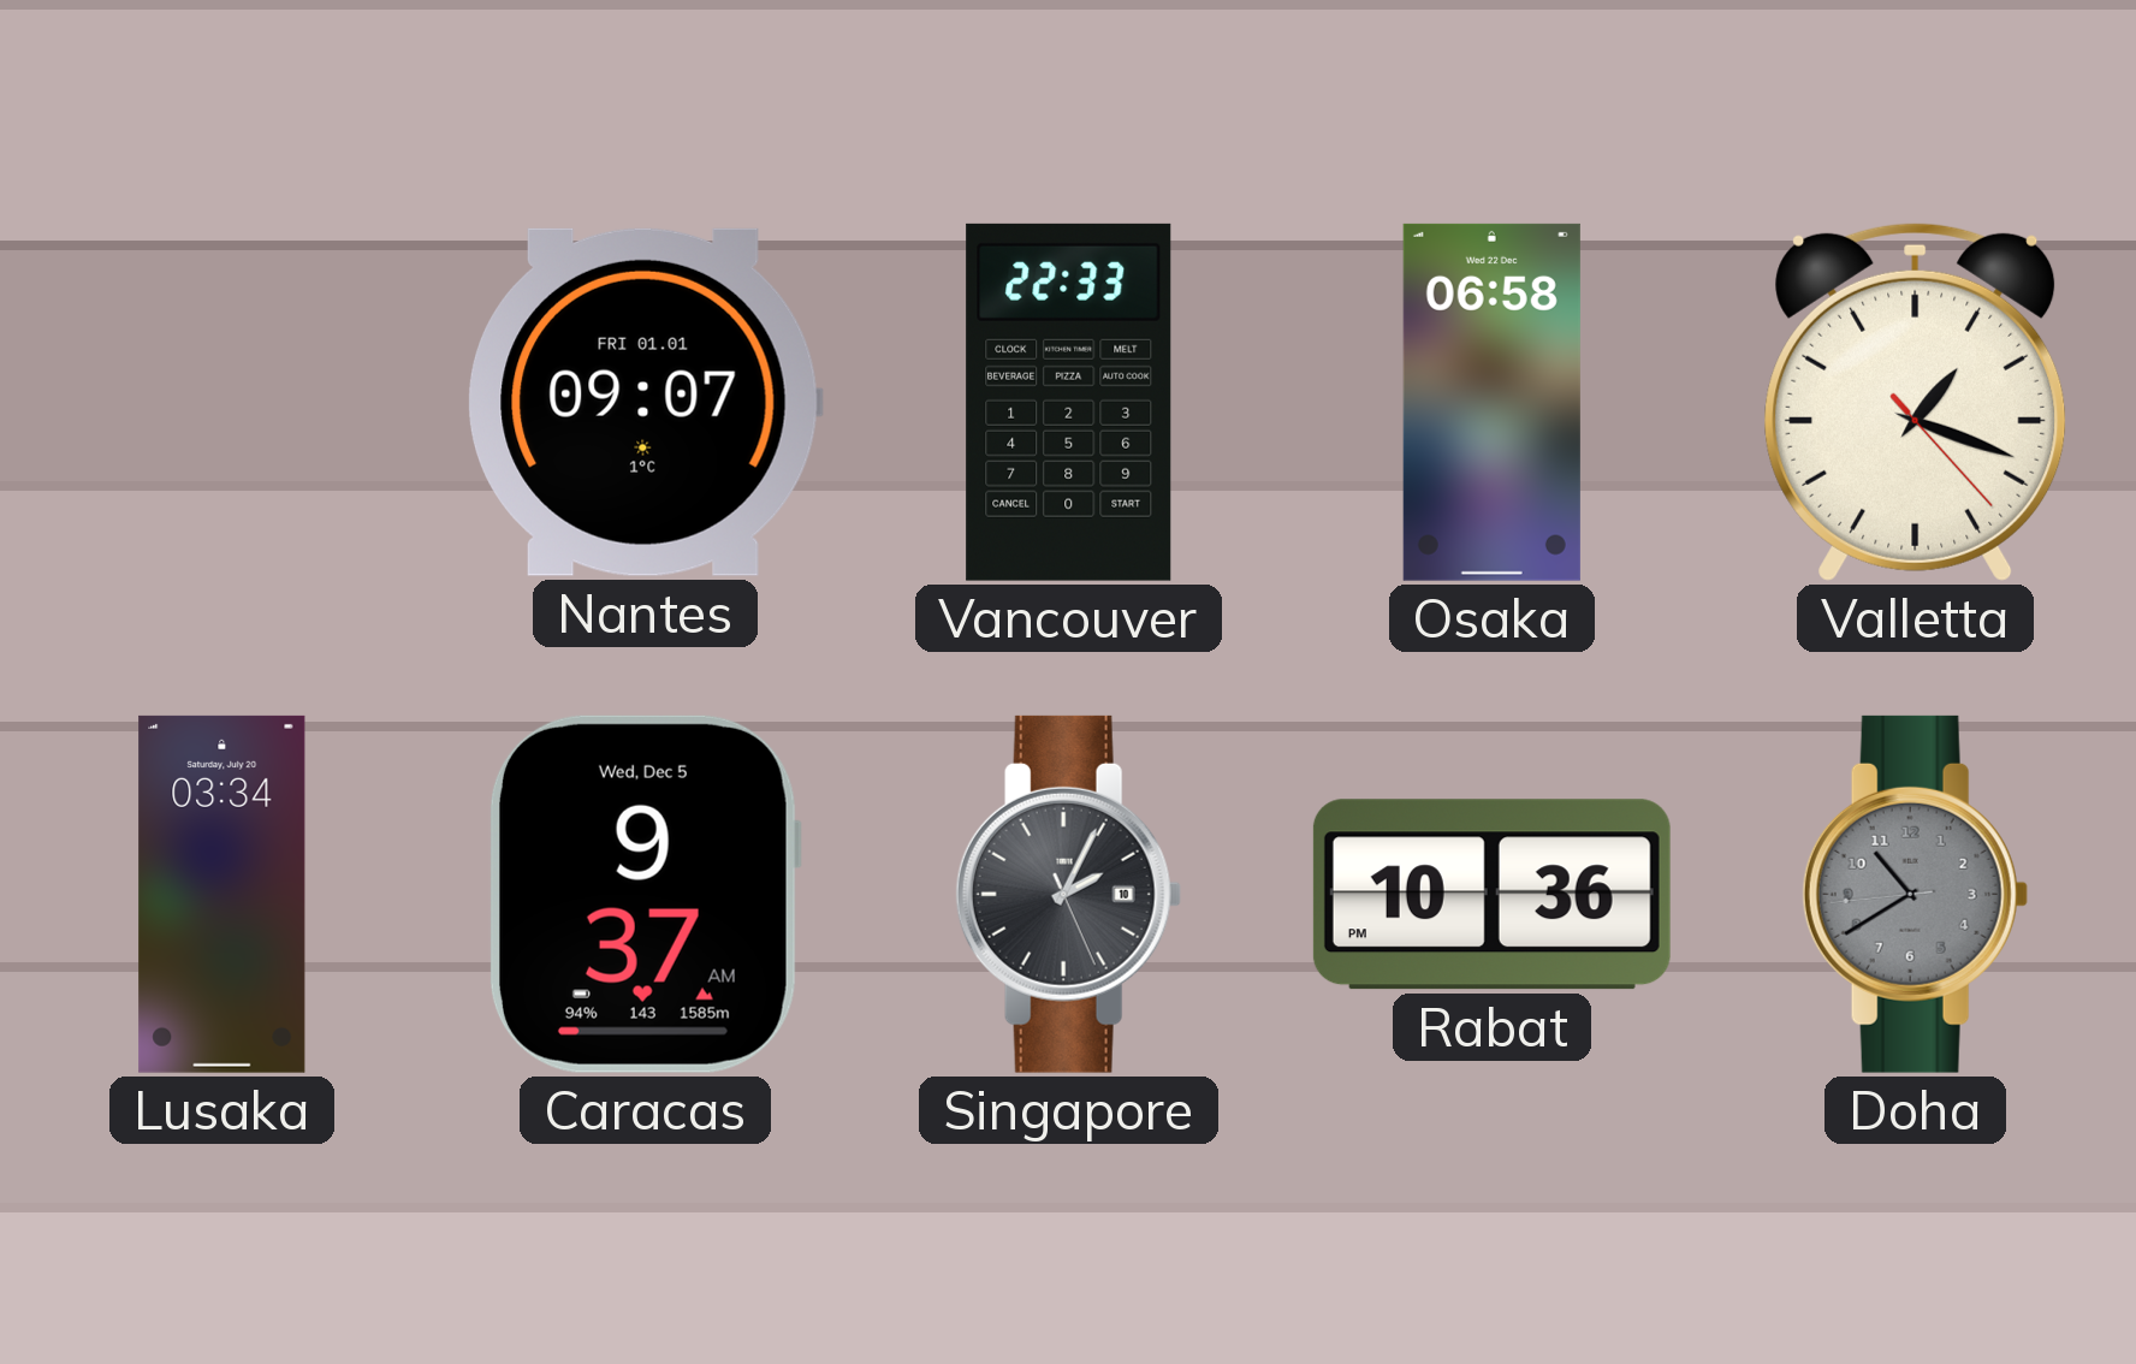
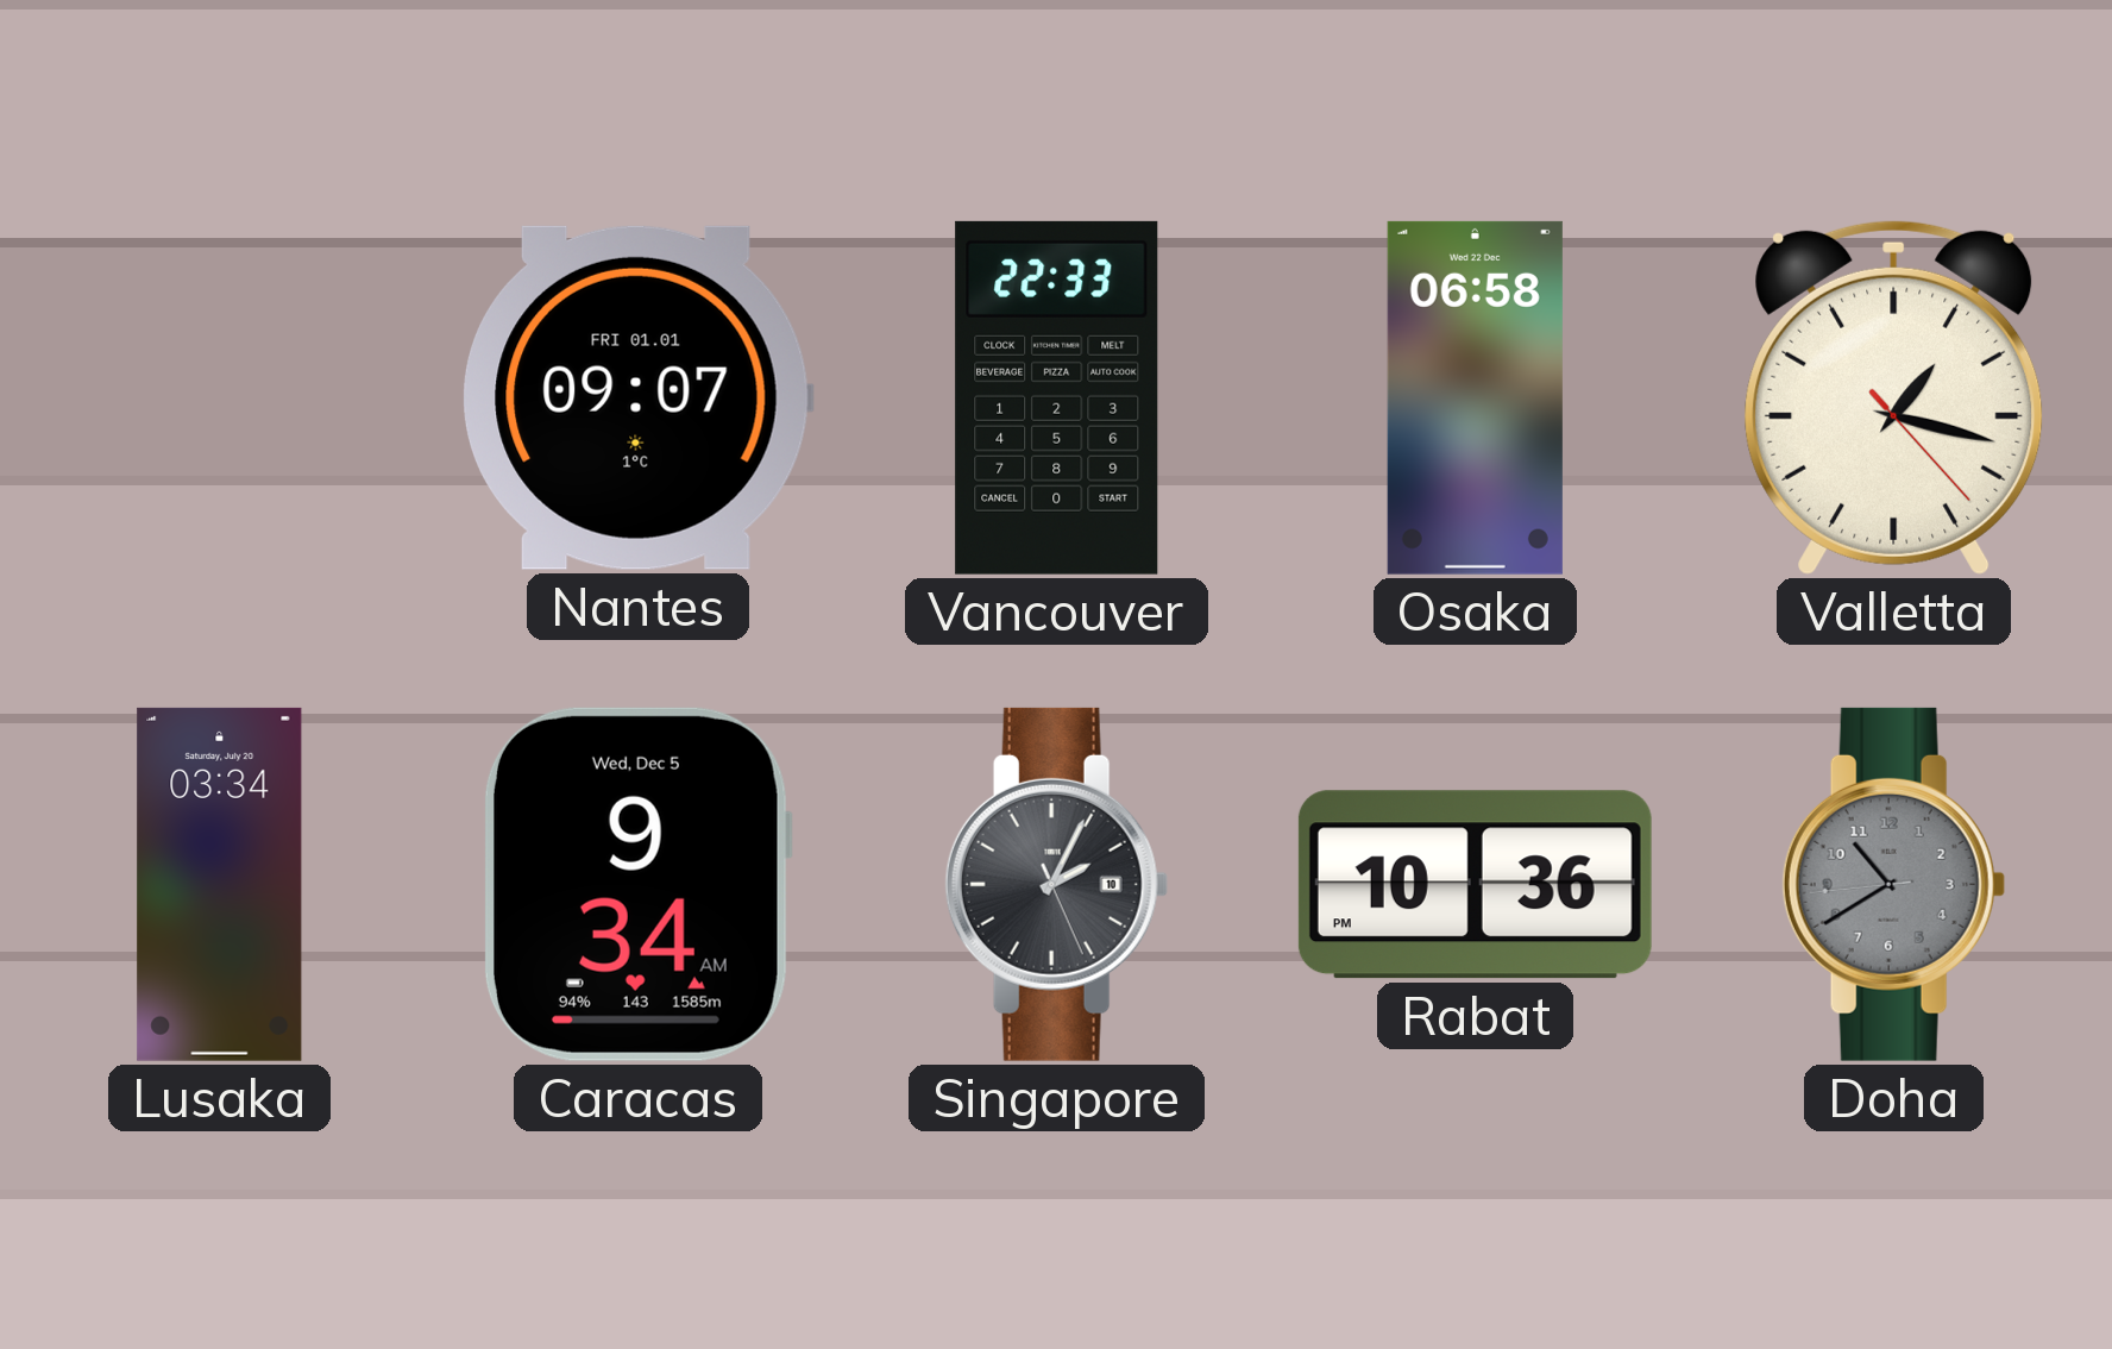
Valletta: 1:18 -> 1:17
Caracas: 9:37 -> 9:34
